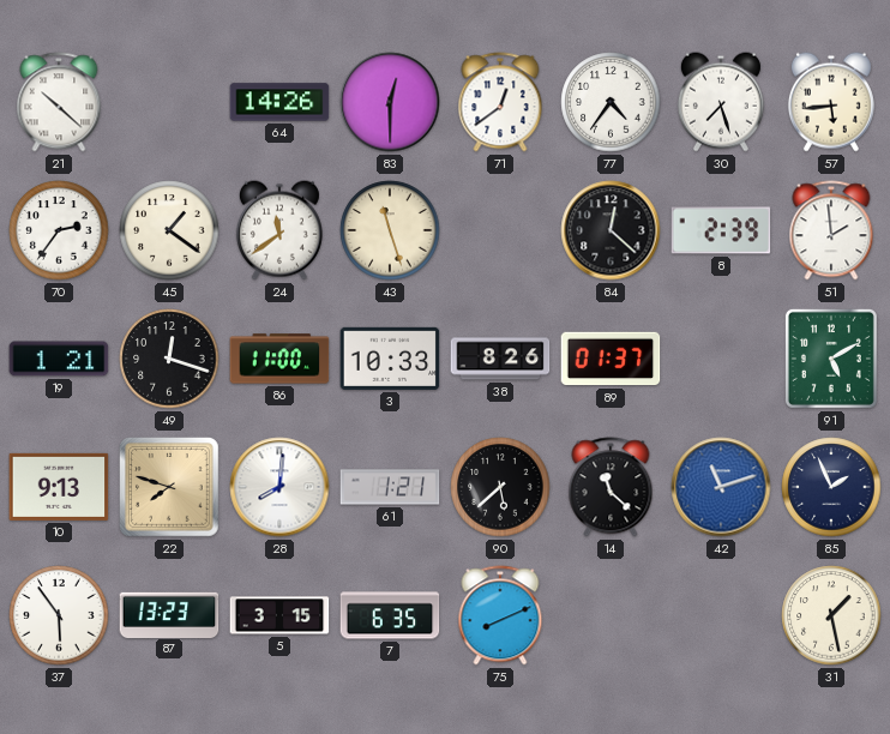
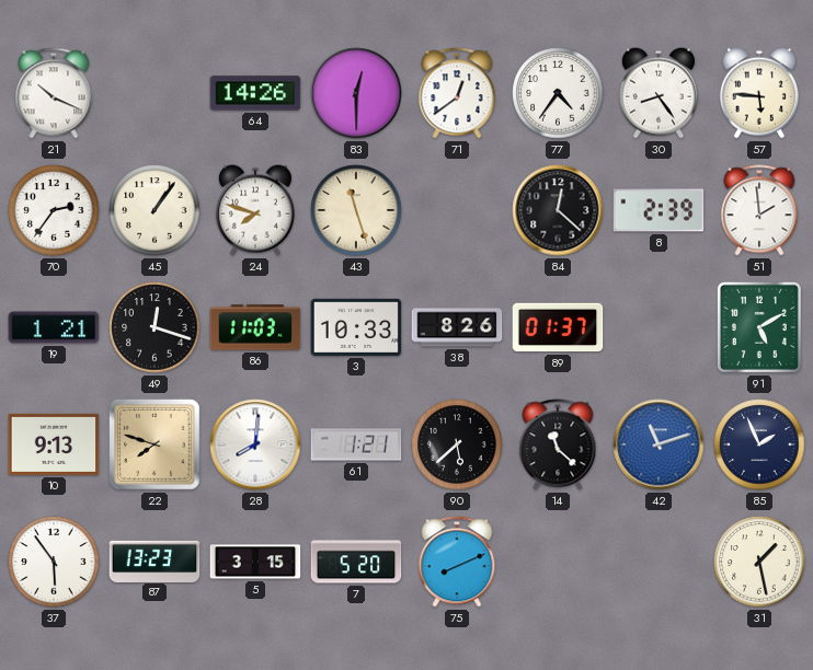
21: 10:22 -> 10:19
30: 7:27 -> 8:24
57: 5:44 -> 5:46
45: 1:21 -> 1:06
24: 11:39 -> 7:48
86: 11:00 -> 11:03
7: 6:35 -> 5:20
